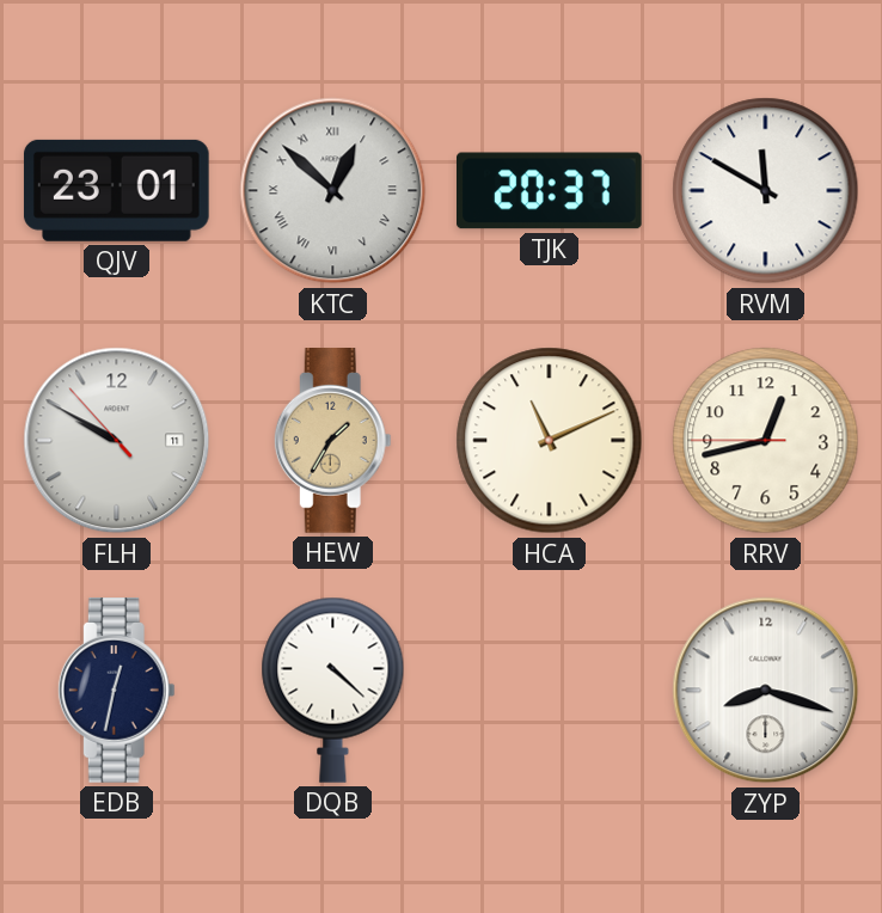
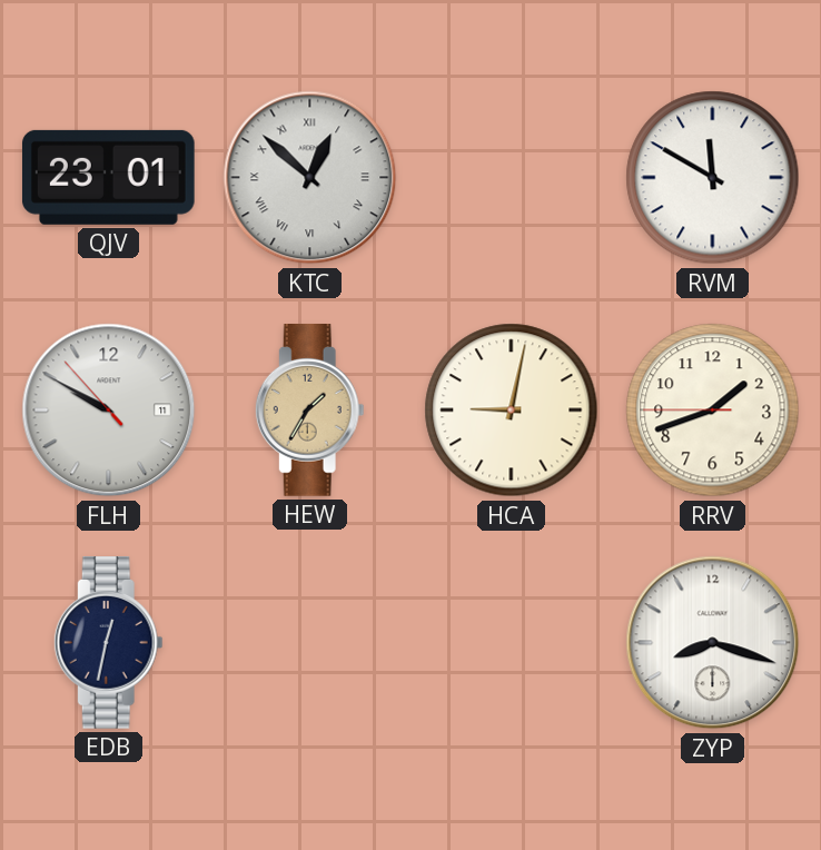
TJK: 20:37 -> none
HCA: 11:11 -> 9:02
RRV: 12:42 -> 1:41
DQB: 4:22 -> none
